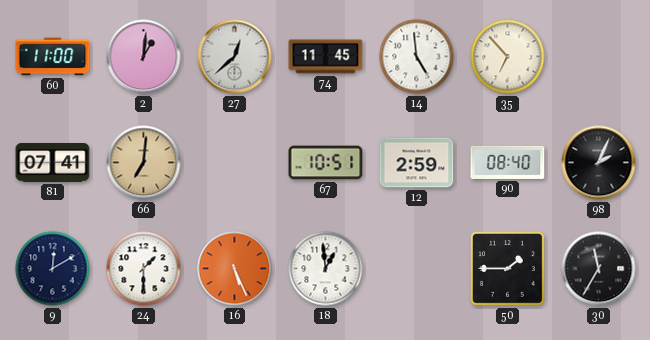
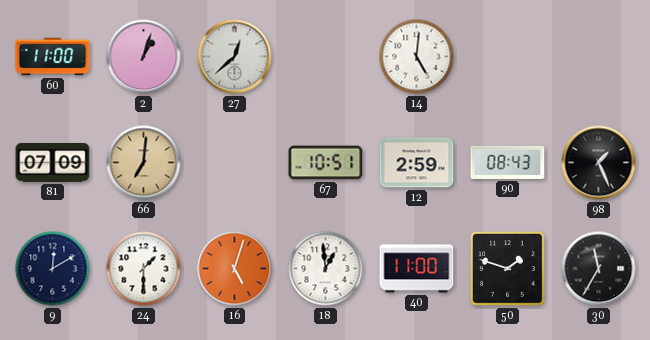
2: 1:01 -> 1:03
74: 11:45 -> none
14: 4:59 -> 5:01
35: 6:53 -> none
81: 07:41 -> 07:09
90: 08:40 -> 08:43
98: 2:04 -> 1:26
16: 5:26 -> 5:03
40: none -> 11:00
50: 1:45 -> 1:48
